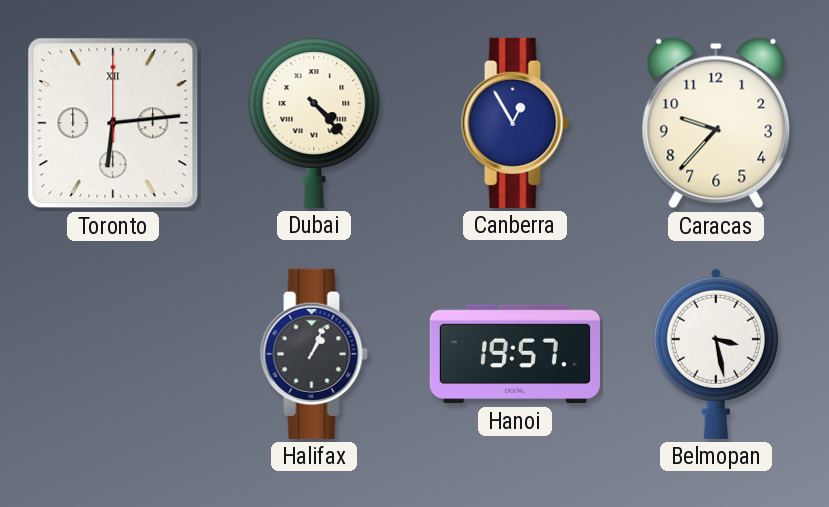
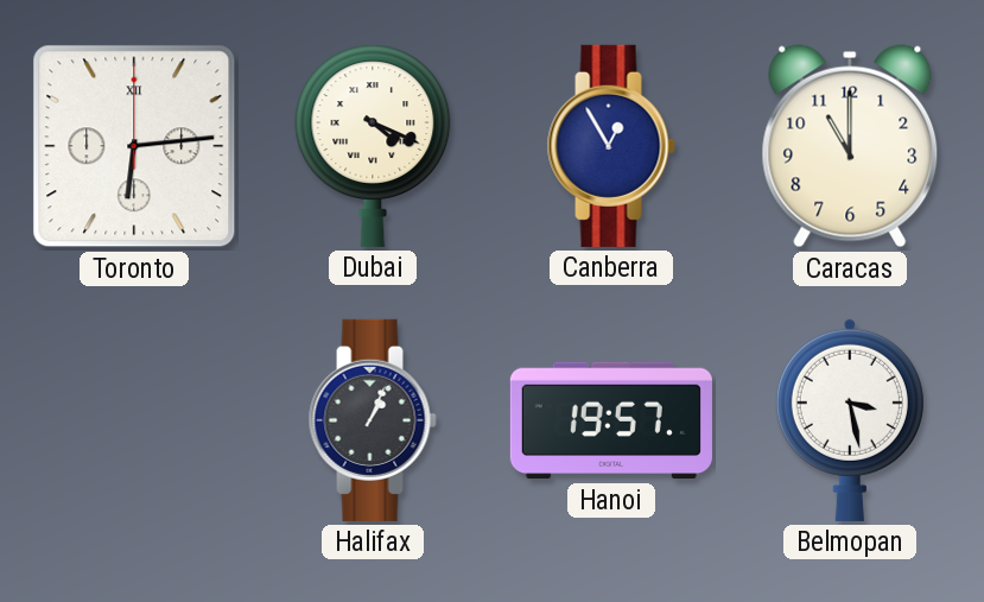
Dubai: 4:23 -> 4:19
Caracas: 9:37 -> 11:00
